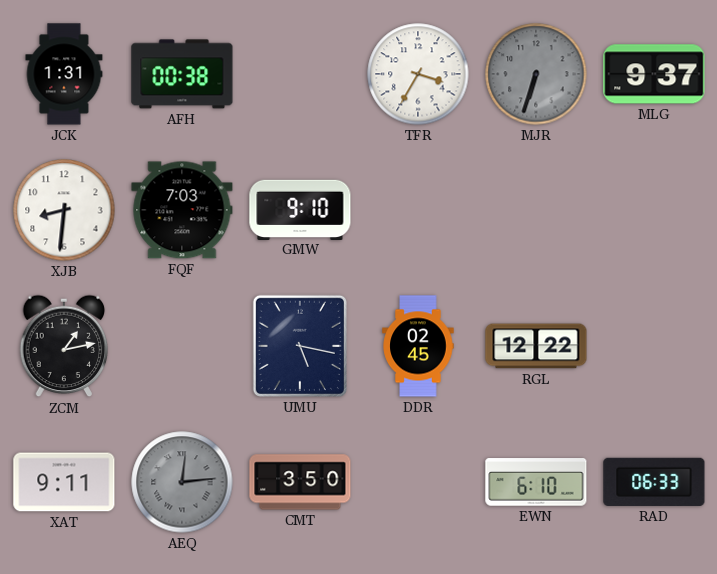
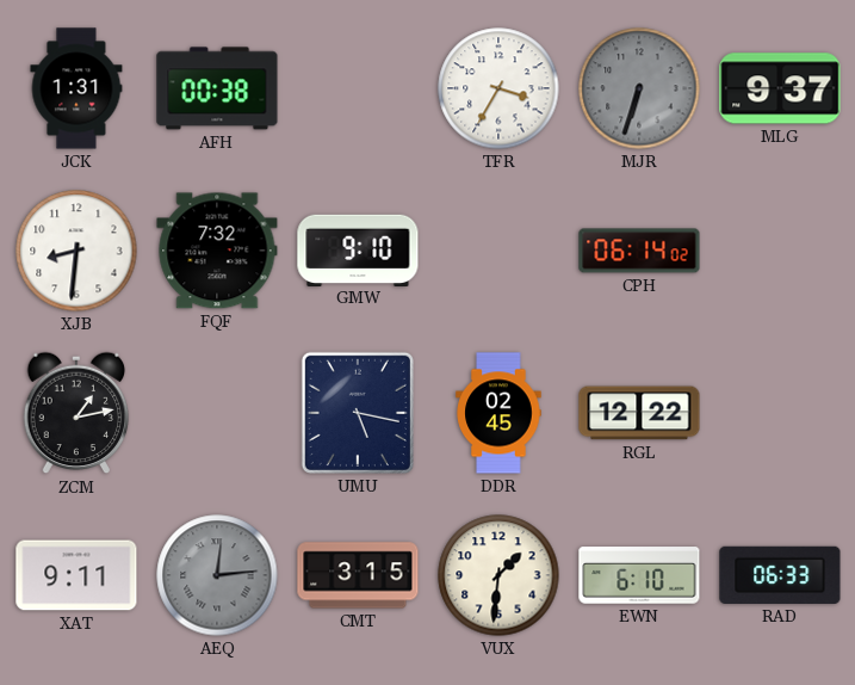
FQF: 7:03 -> 7:32
CPH: none -> 06:14
CMT: 3:50 -> 3:15
VUX: none -> 1:31
